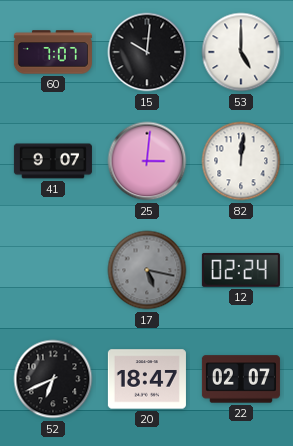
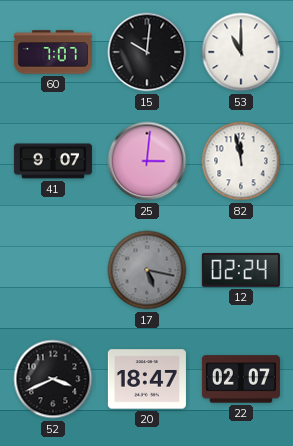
53: 5:00 -> 11:00
82: 12:01 -> 11:58
52: 6:41 -> 3:41
